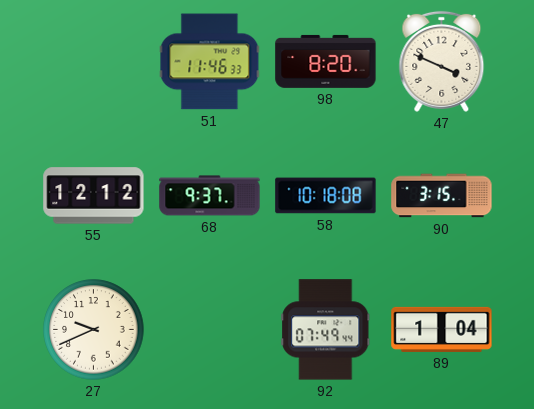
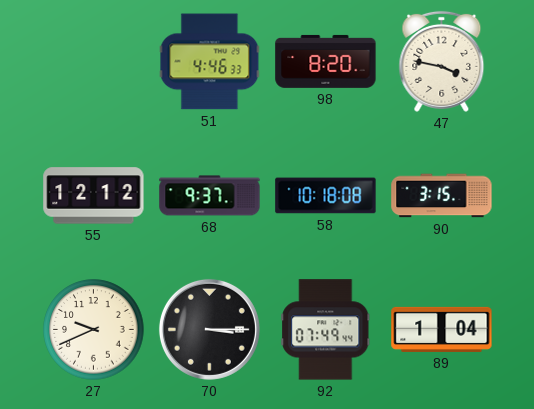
51: 11:46 -> 4:46
47: 3:49 -> 3:47
70: none -> 3:15
